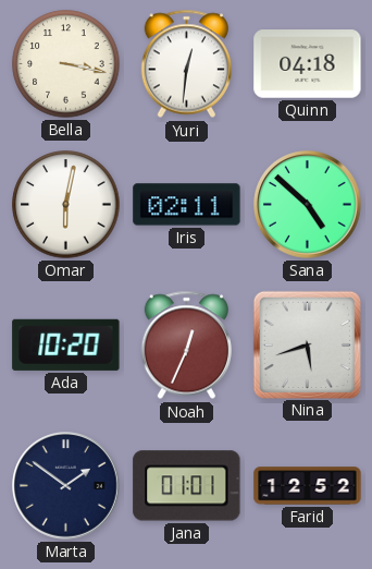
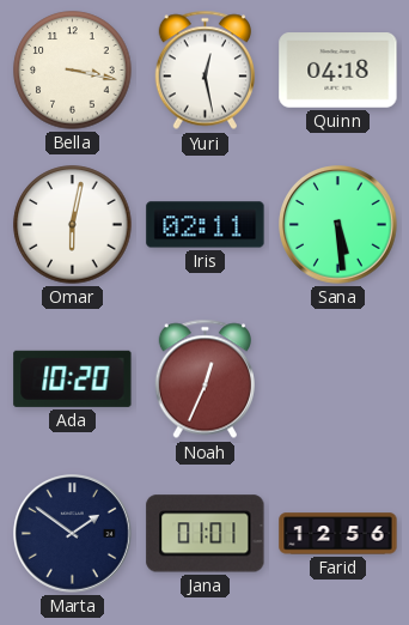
Yuri: 12:31 -> 12:28
Sana: 4:52 -> 5:29
Nina: 5:42 -> none
Farid: 12:52 -> 12:56
